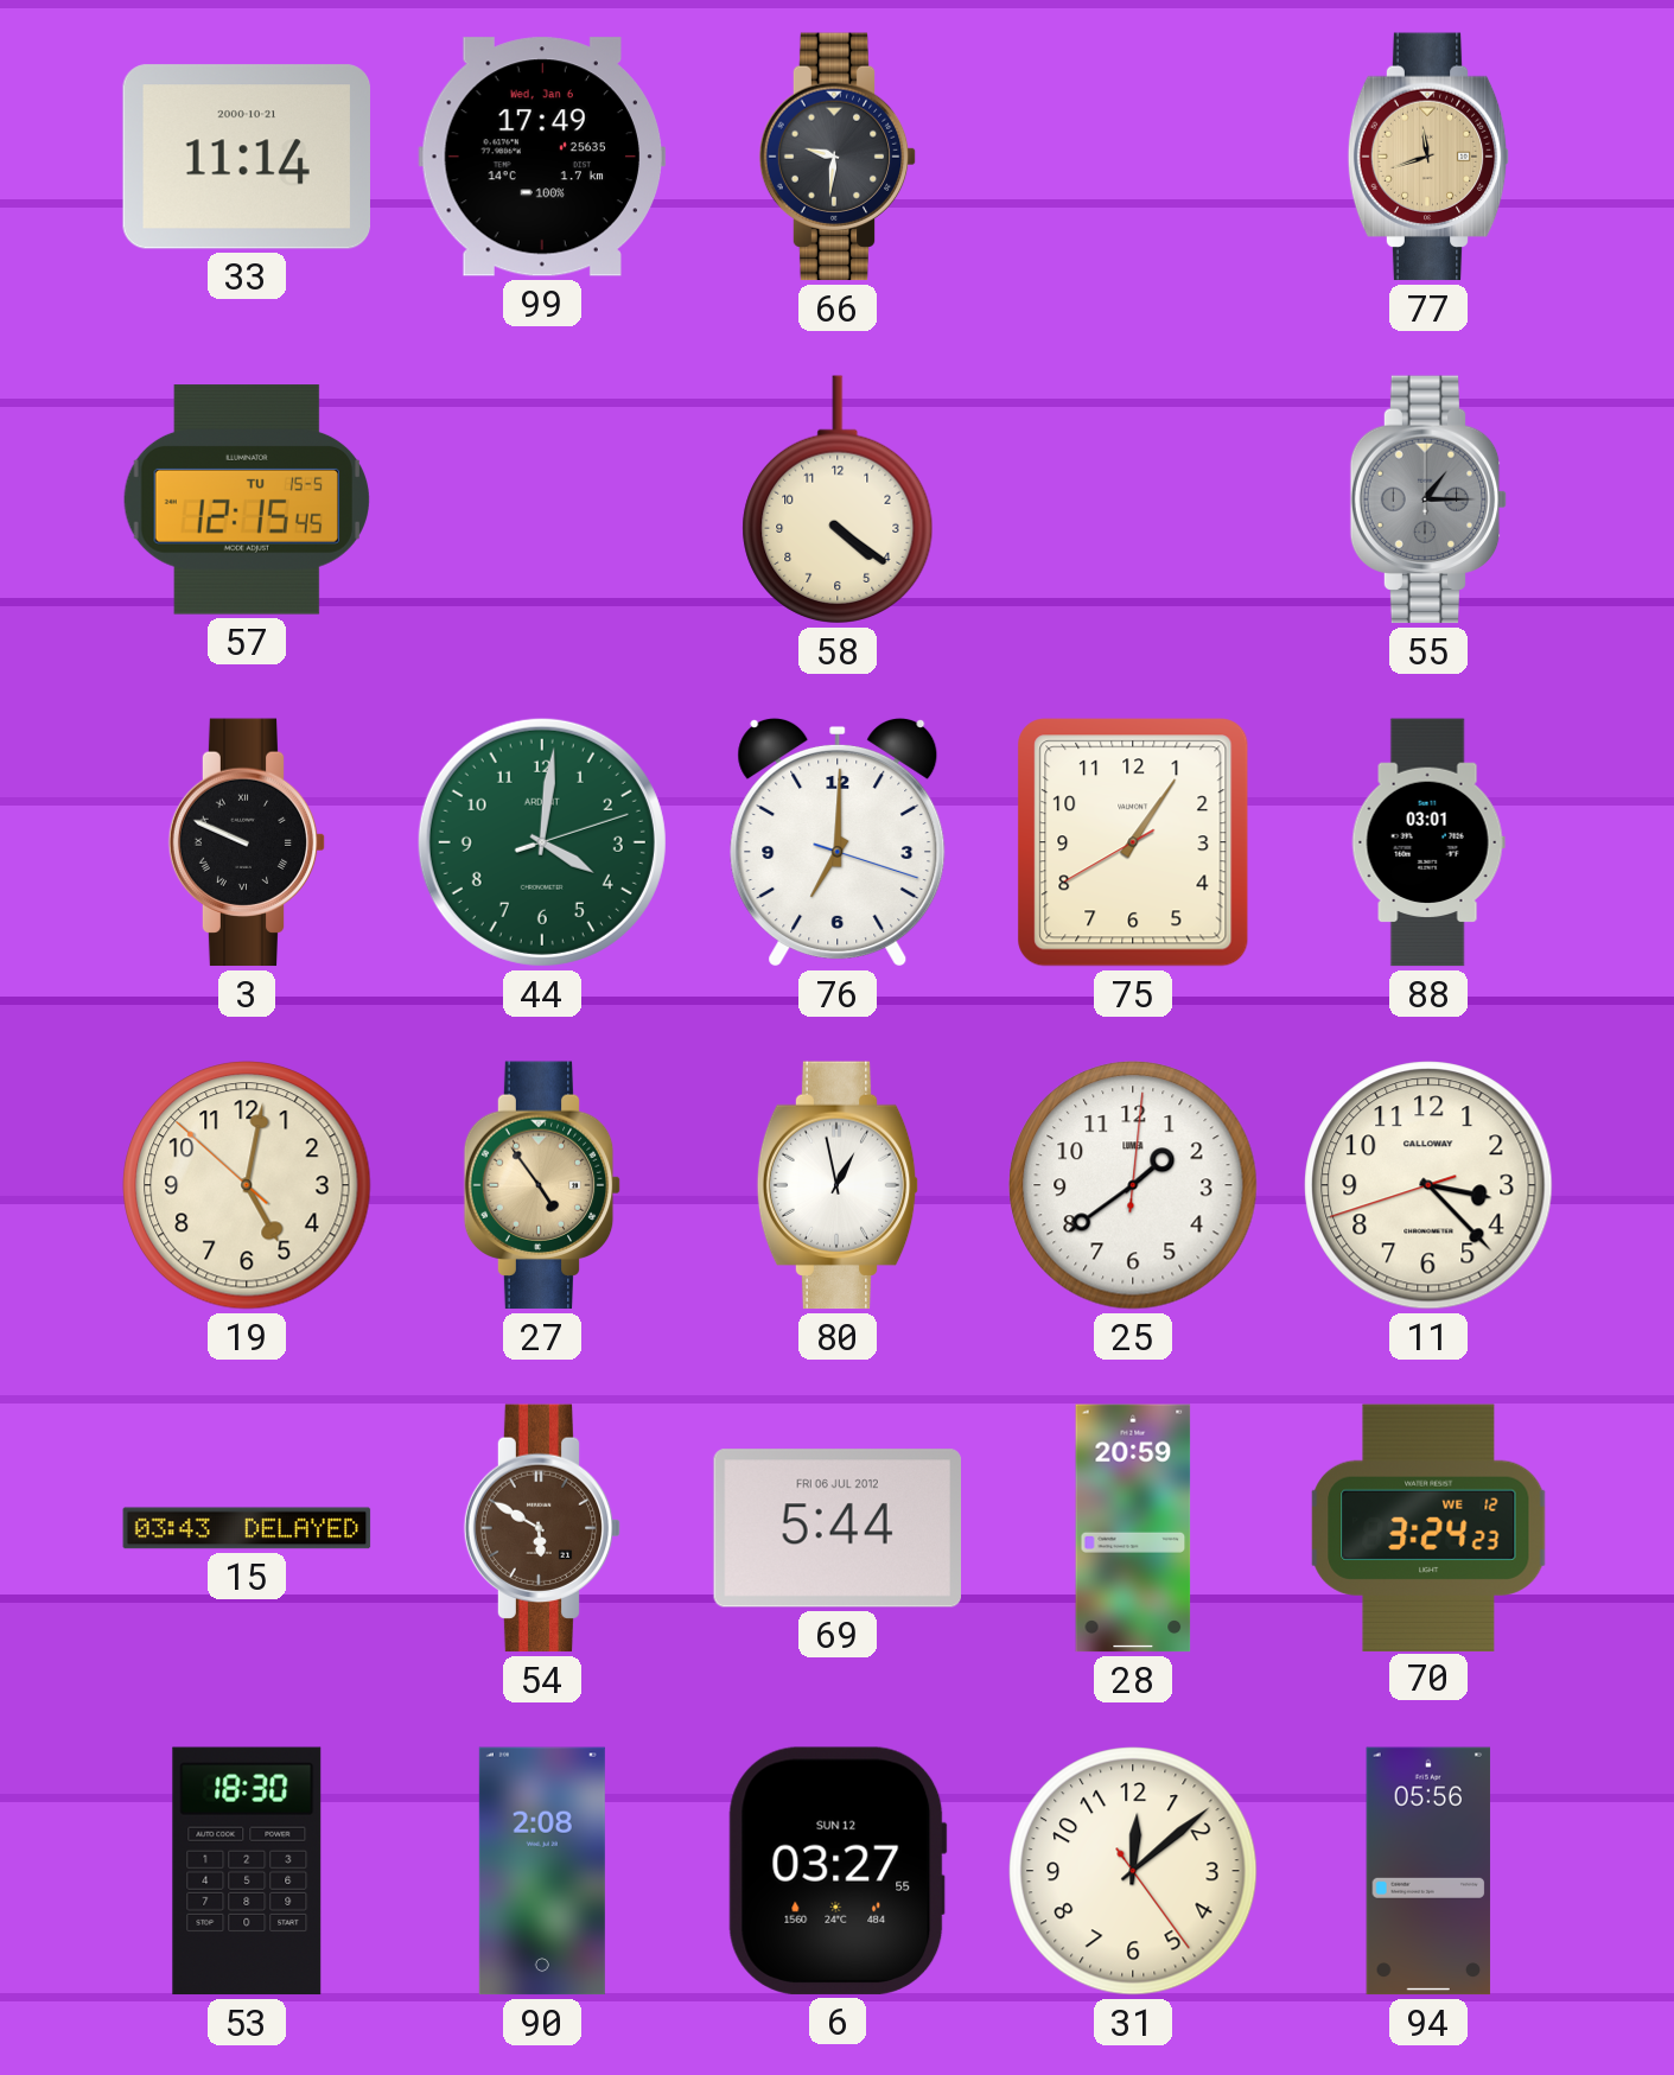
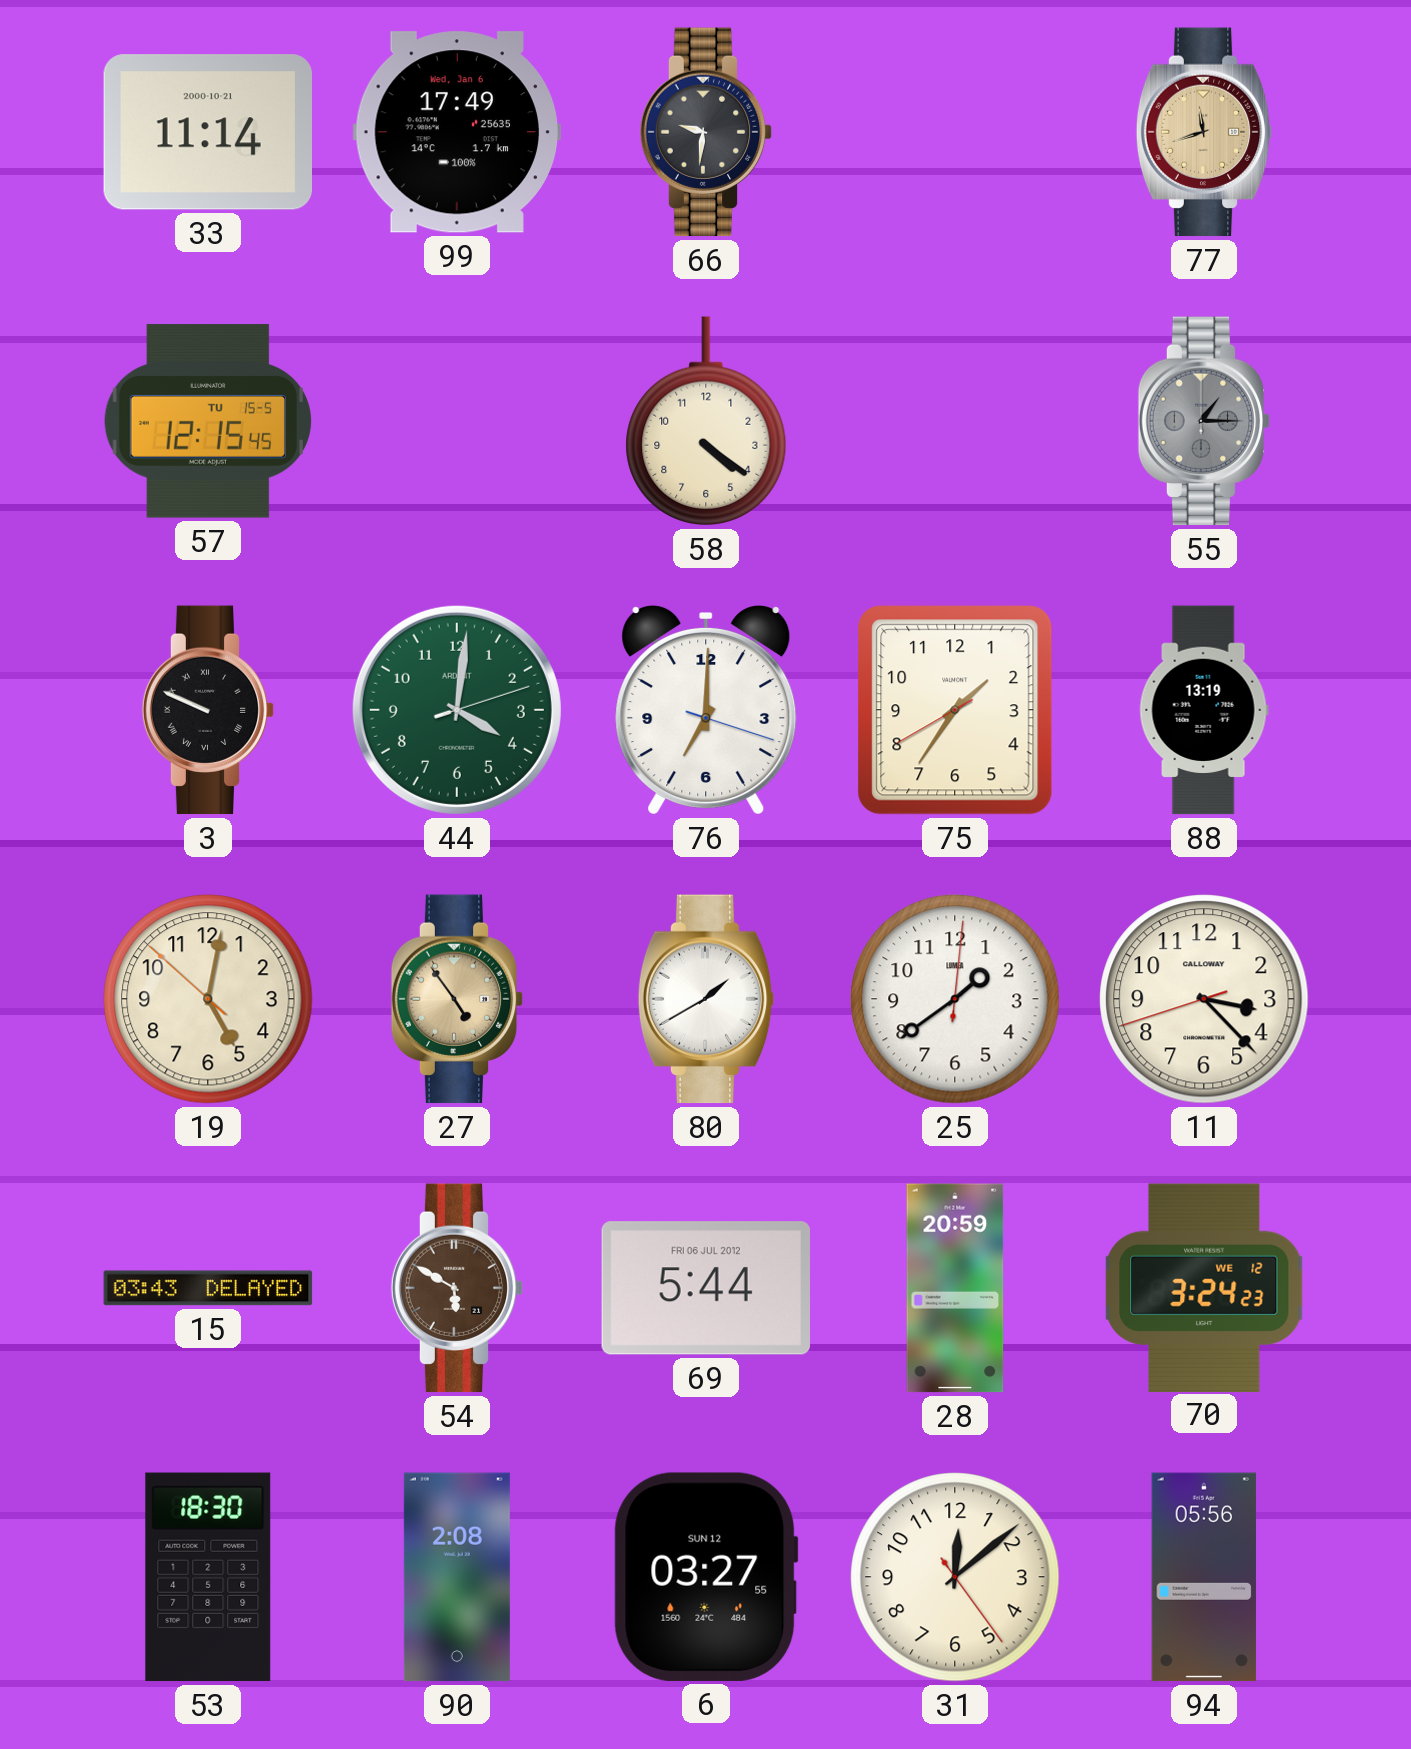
75: 1:05 -> 1:35
88: 03:01 -> 13:19
80: 12:58 -> 1:40
